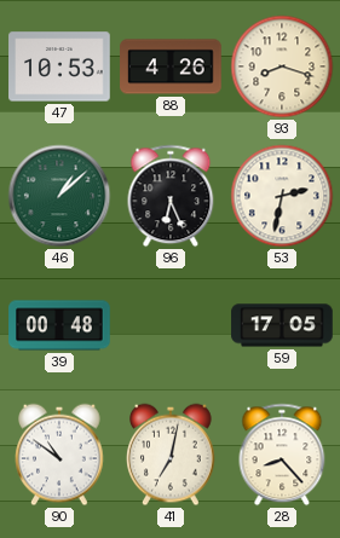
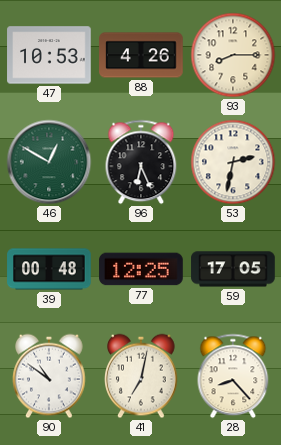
93: 8:18 -> 8:15
46: 1:08 -> 12:50
77: none -> 12:25
